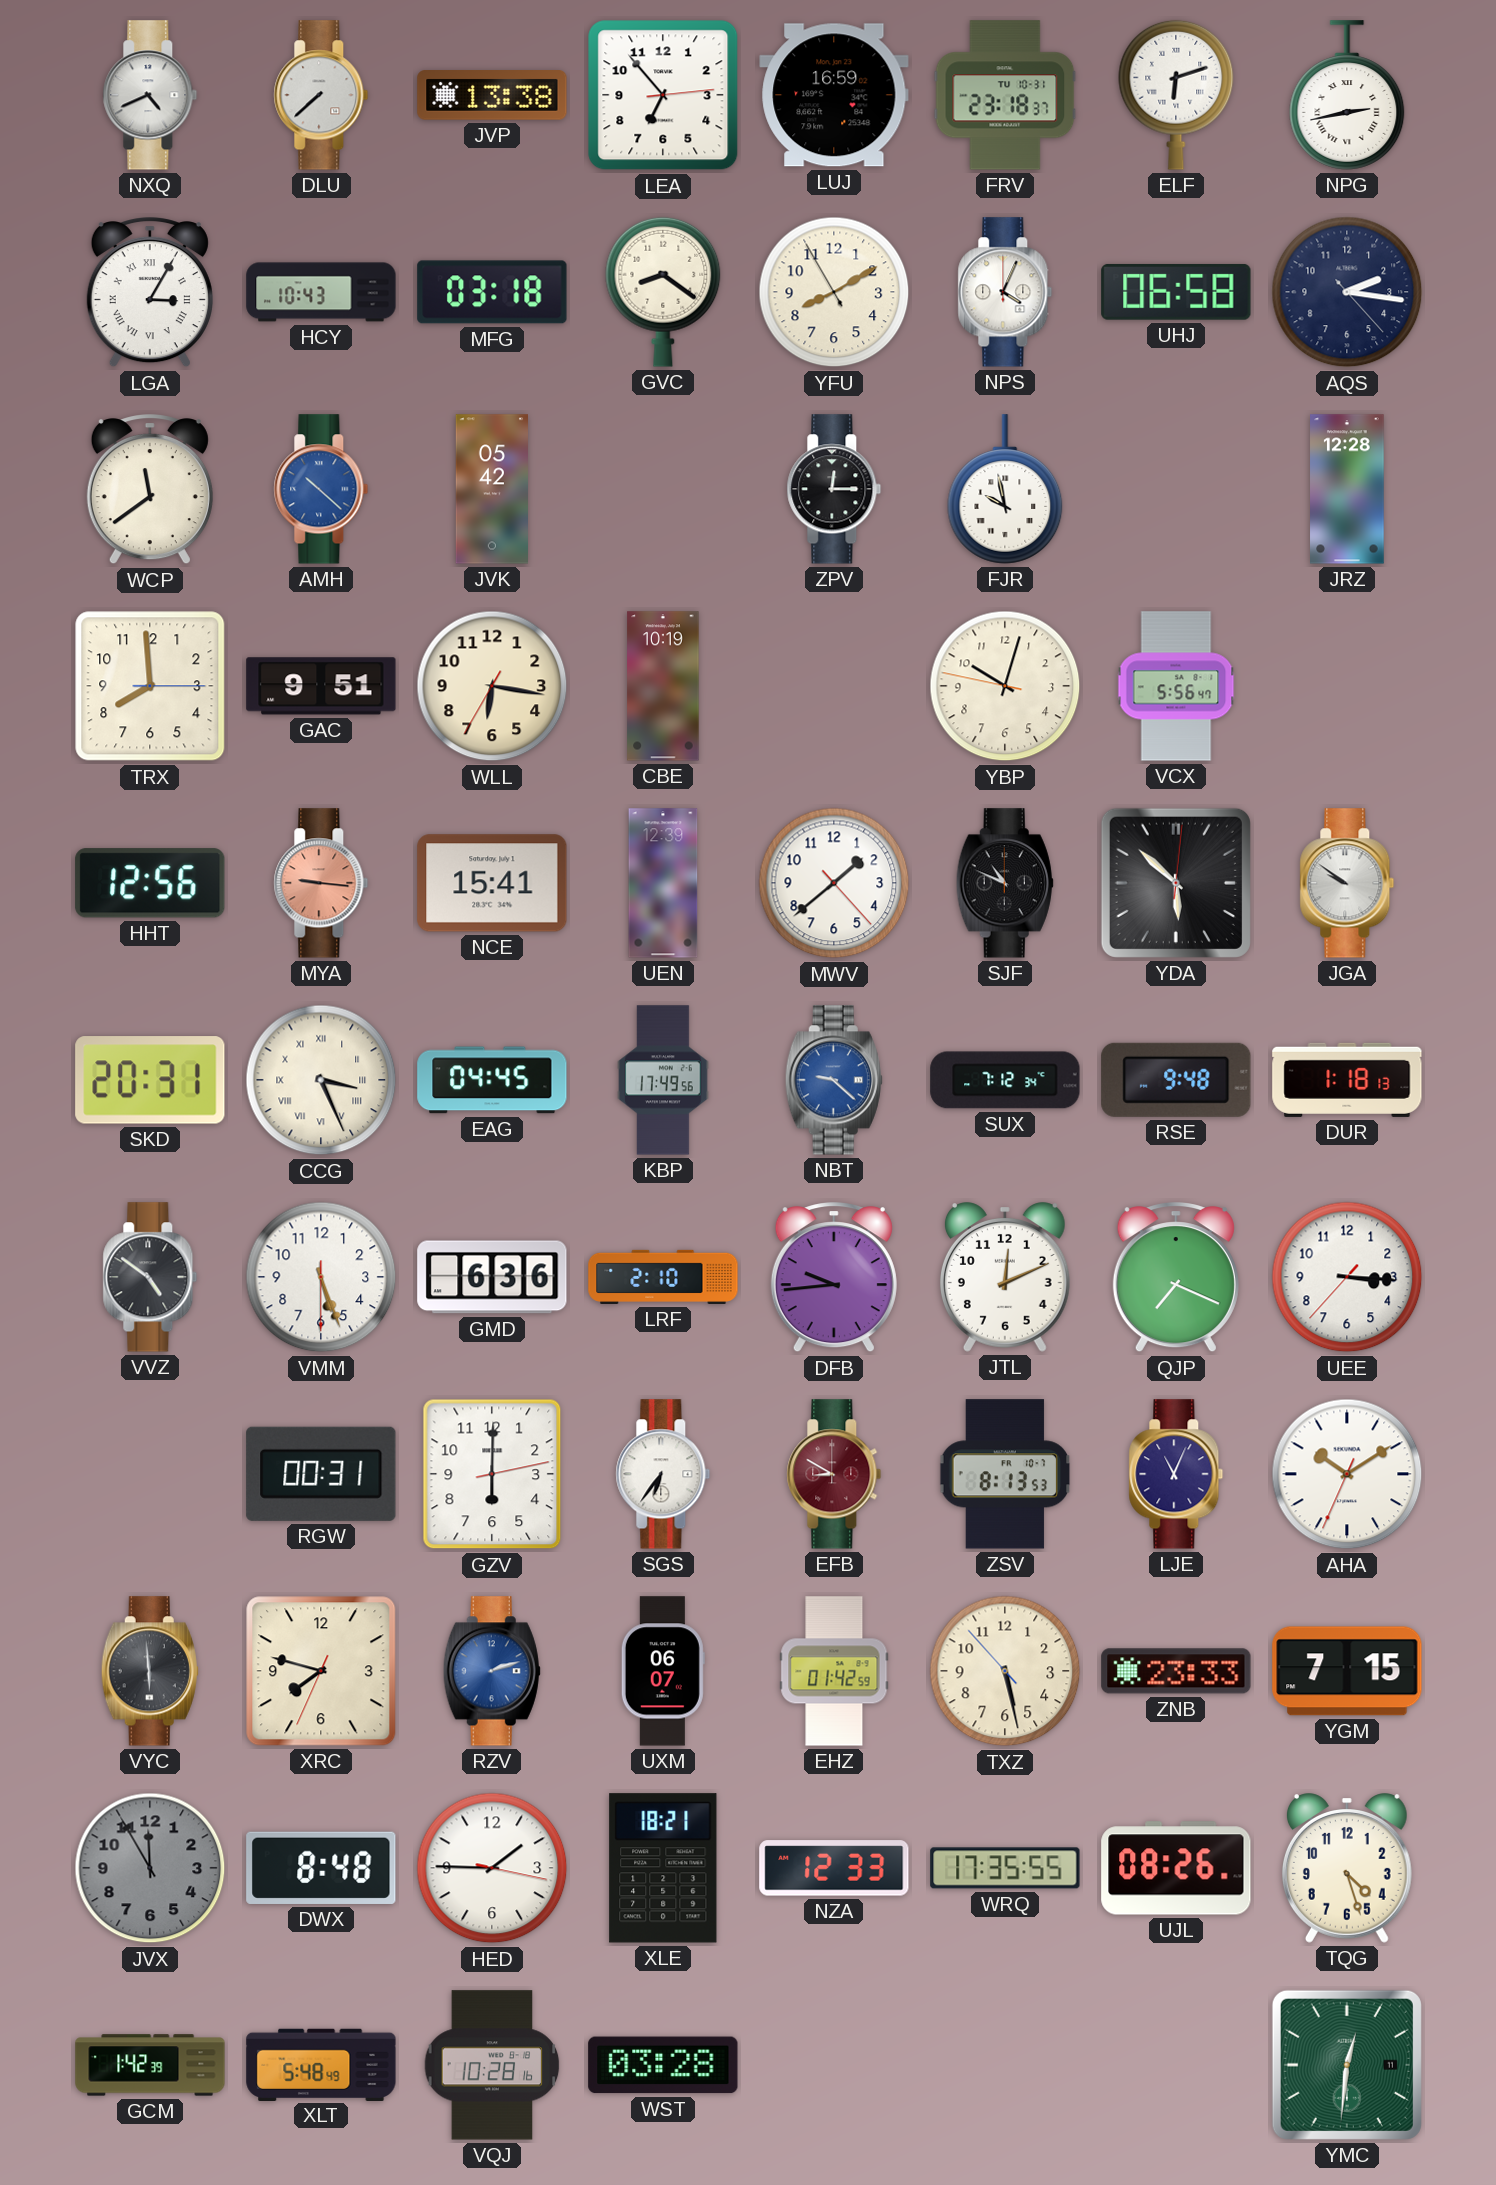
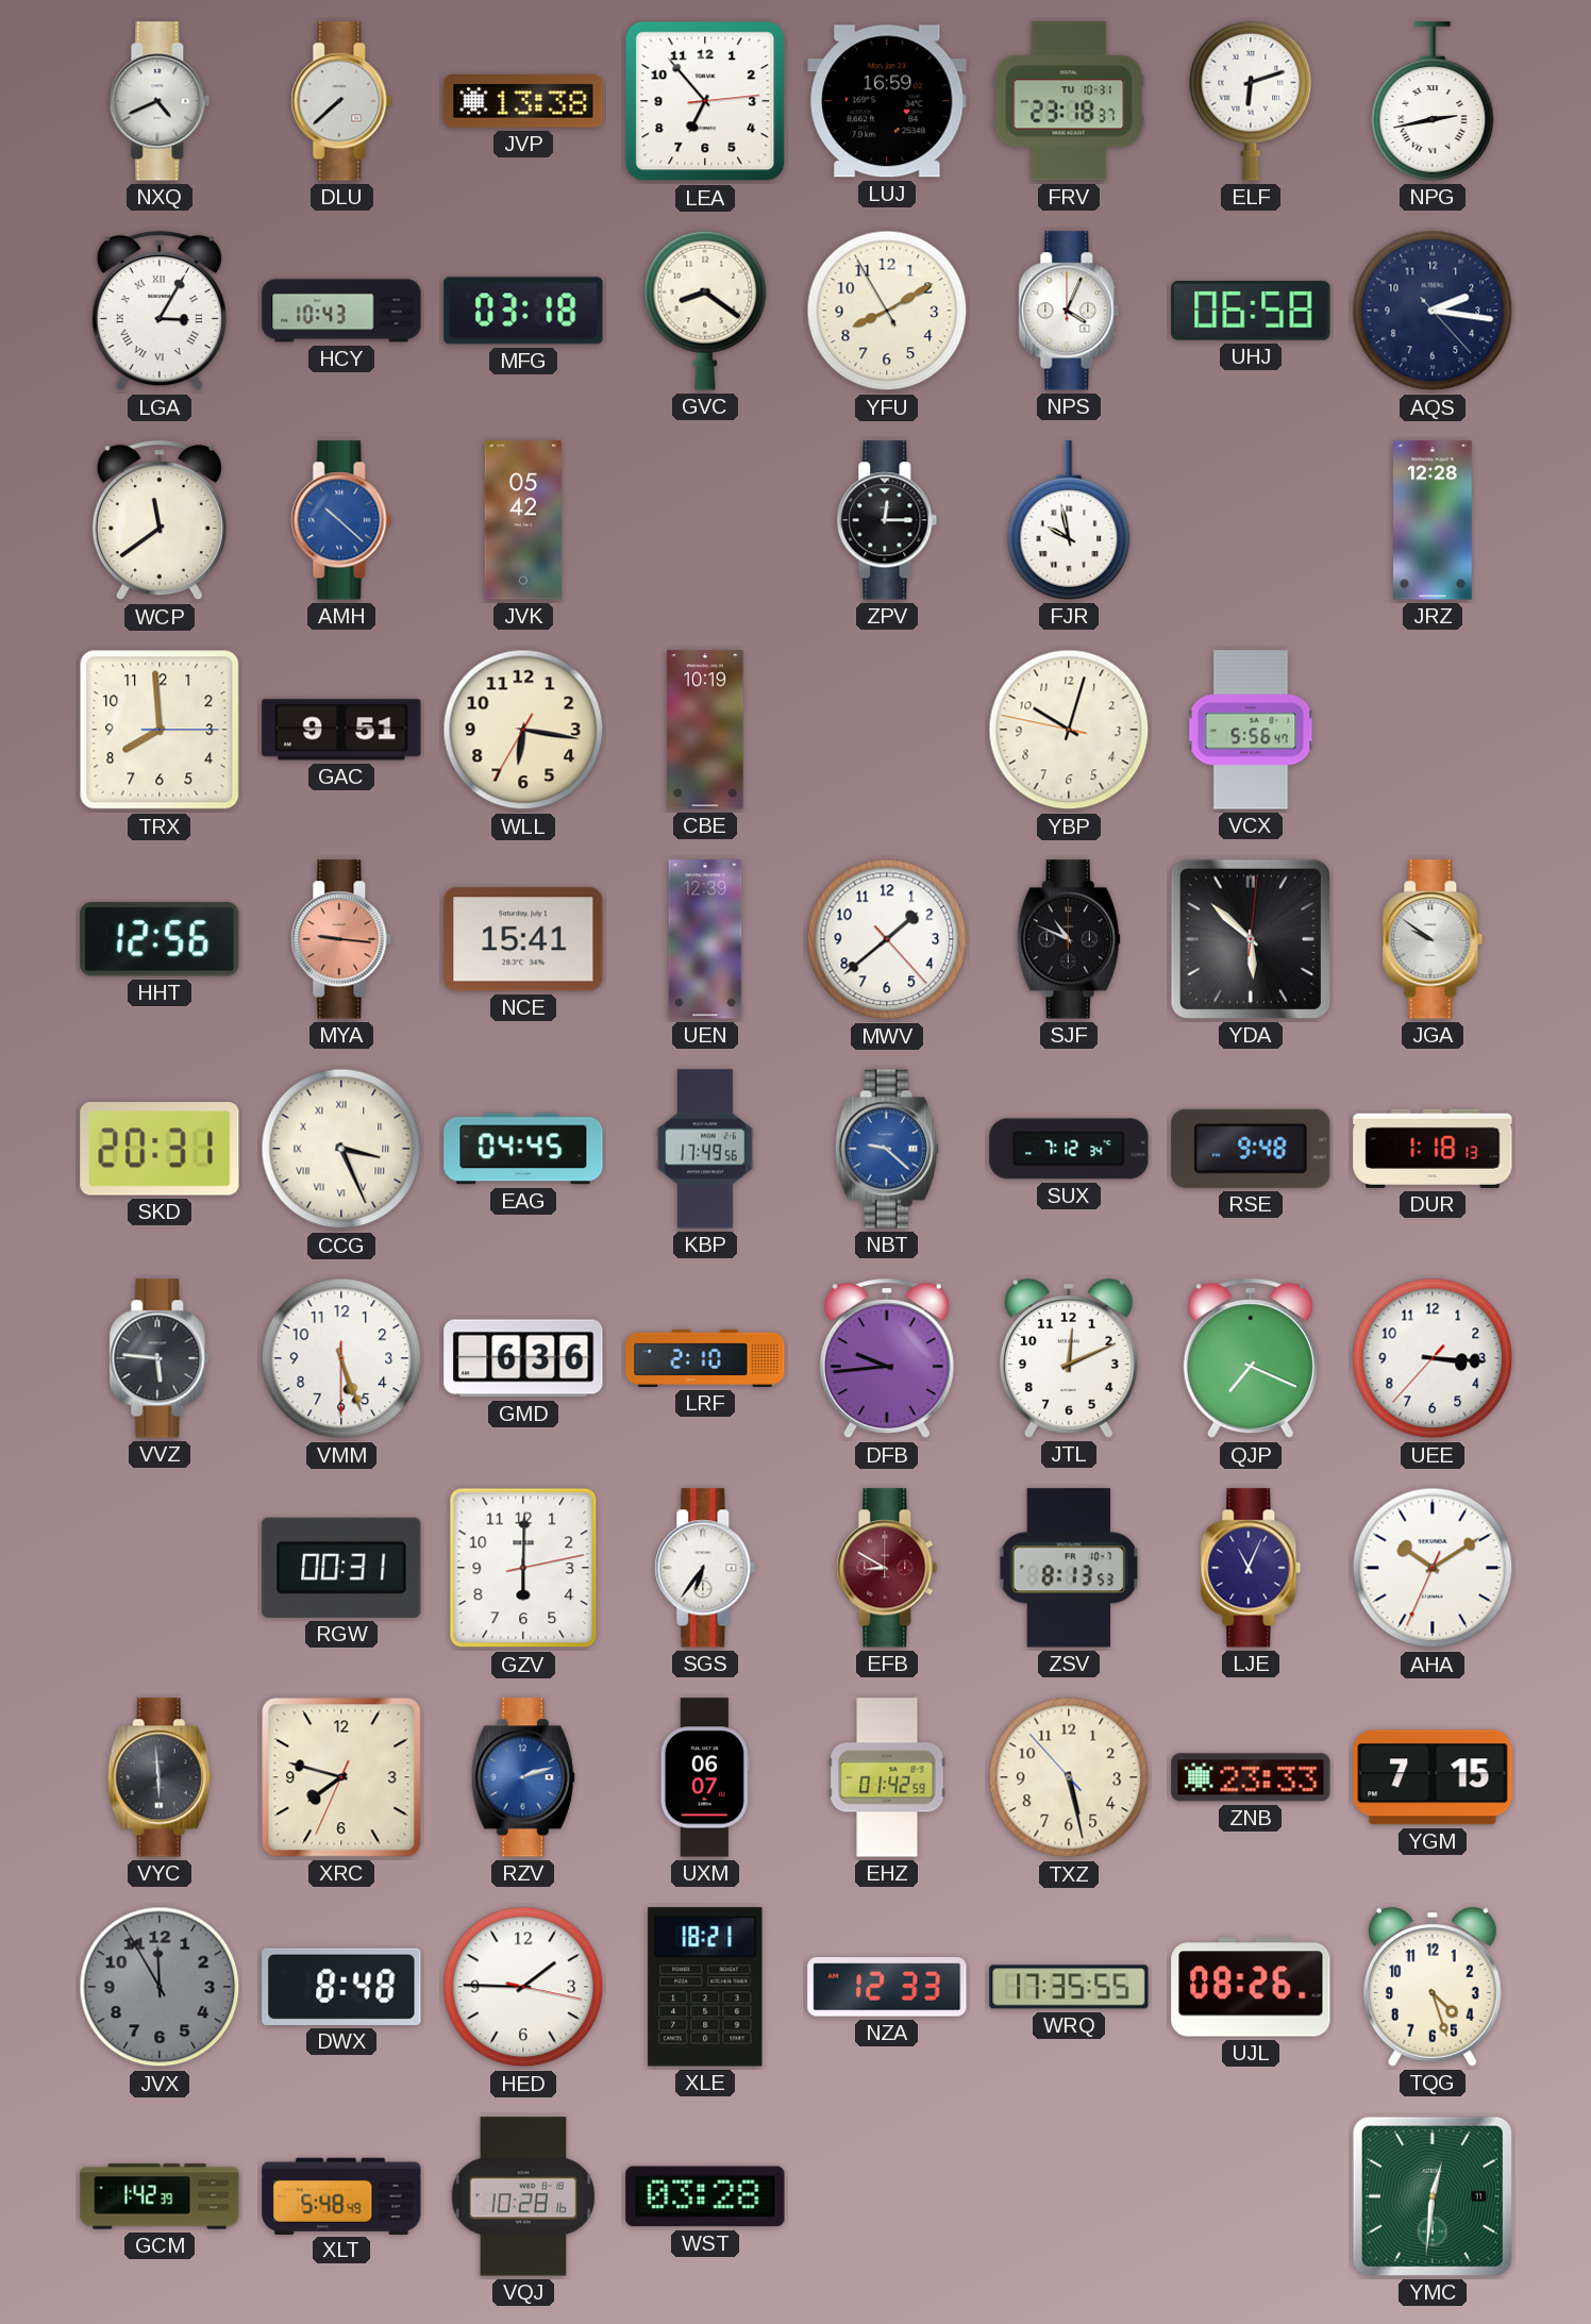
VVZ: 4:51 -> 5:46
